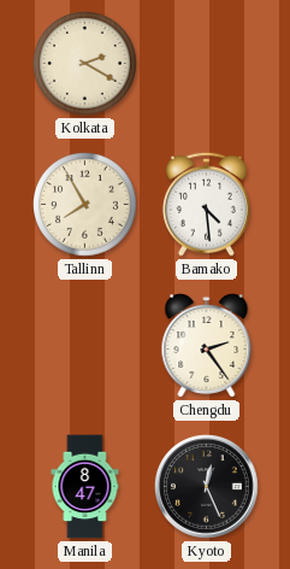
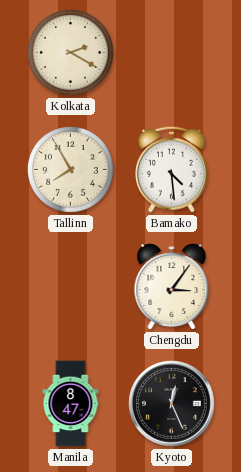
Chengdu: 2:24 -> 3:06
